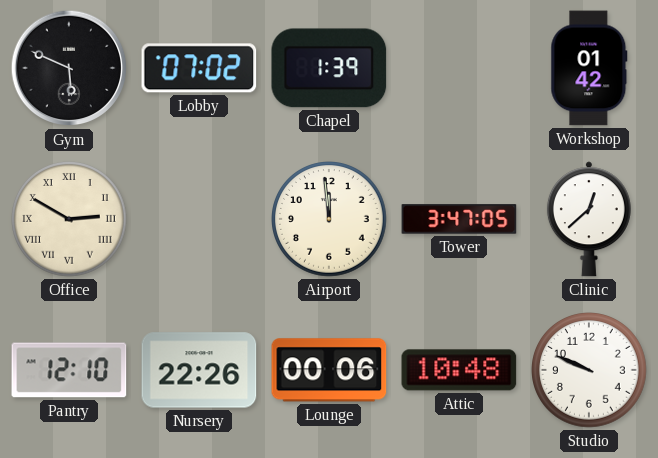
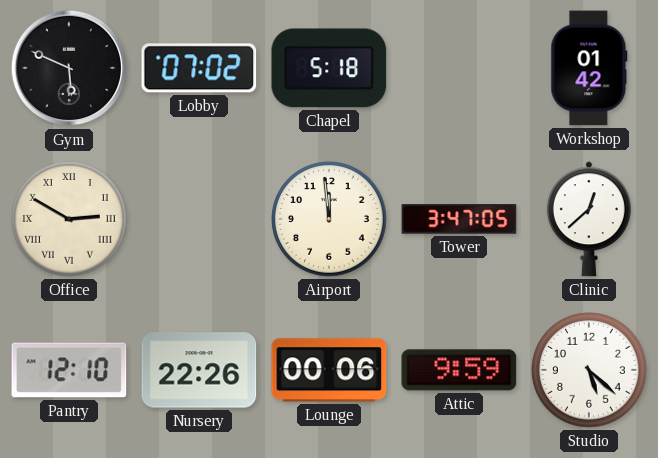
Chapel: 1:39 -> 5:18
Attic: 10:48 -> 9:59
Studio: 9:49 -> 5:22
